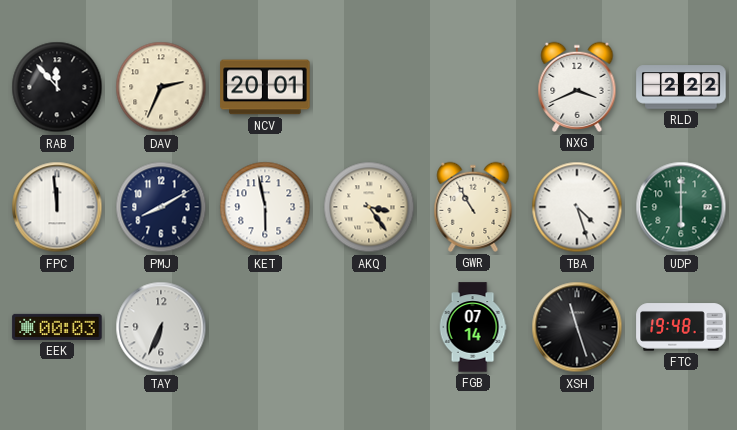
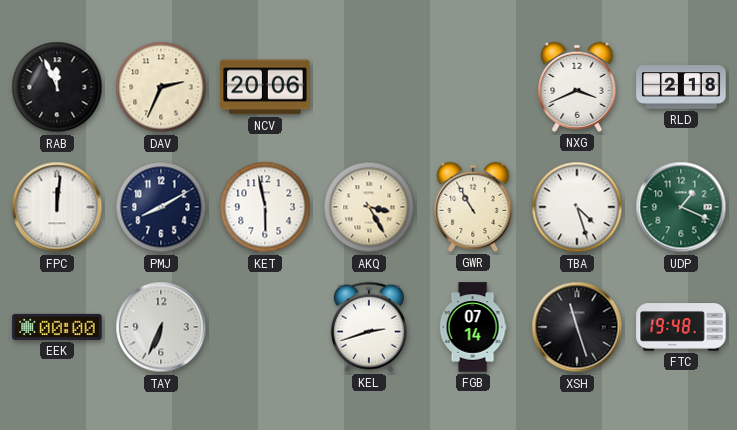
RAB: 11:53 -> 11:56
NCV: 20:01 -> 20:06
RLD: 2:22 -> 2:18
FPC: 11:59 -> 12:01
AKQ: 3:24 -> 3:25
UDP: 6:00 -> 1:19
EEK: 00:03 -> 00:00
KEL: none -> 2:42
